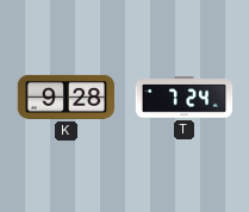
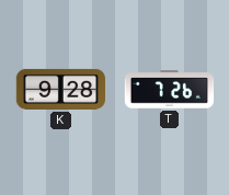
T: 7:24 -> 7:26
